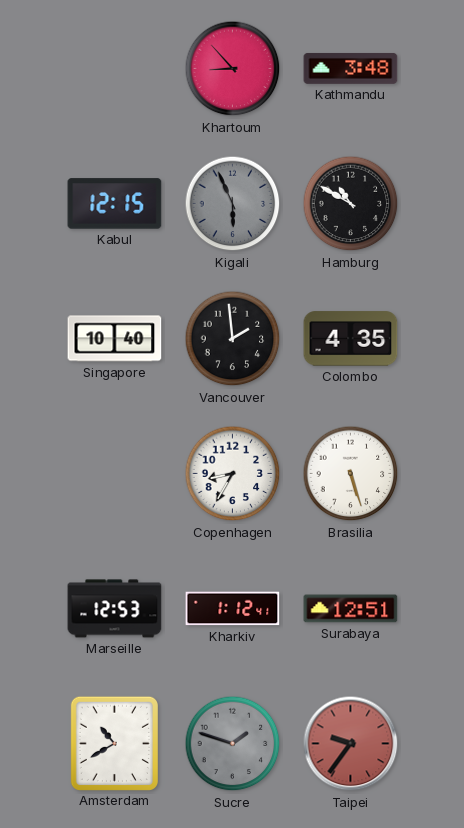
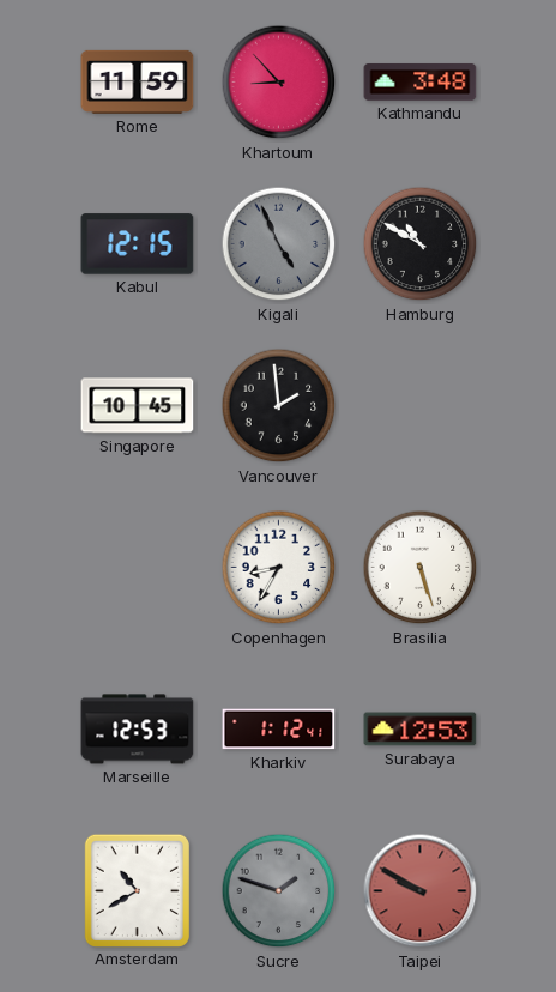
Rome: none -> 11:59
Kigali: 5:56 -> 4:56
Singapore: 10:40 -> 10:45
Colombo: 4:35 -> none
Surabaya: 12:51 -> 12:53
Taipei: 9:36 -> 9:50
